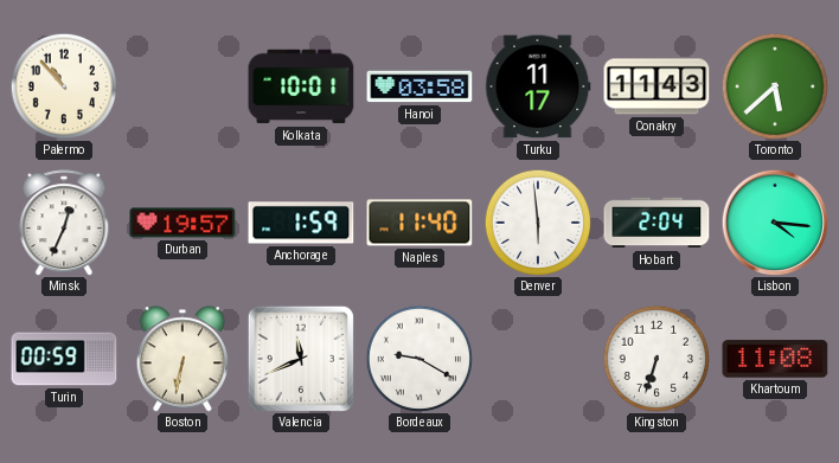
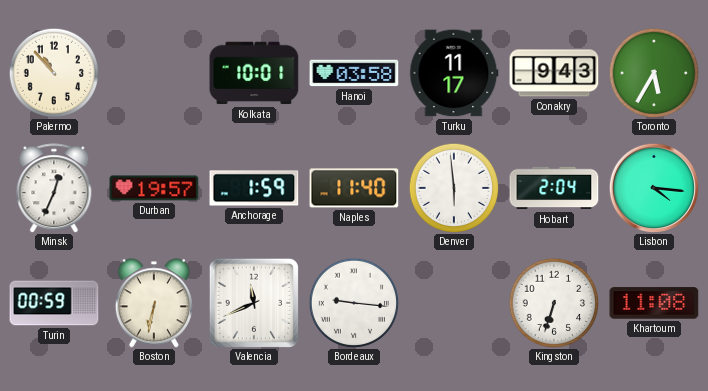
Conakry: 11:43 -> 9:43
Toronto: 5:38 -> 5:35
Bordeaux: 9:20 -> 9:16
